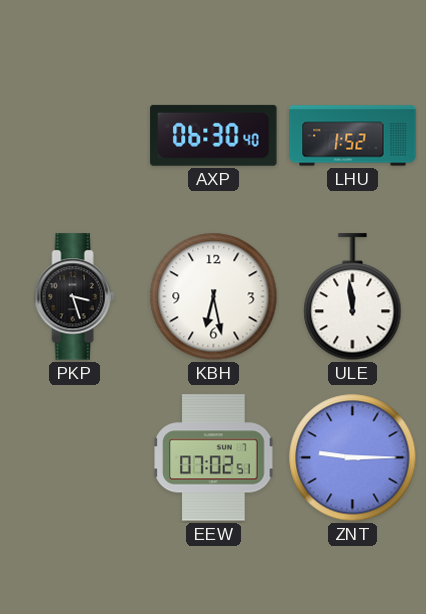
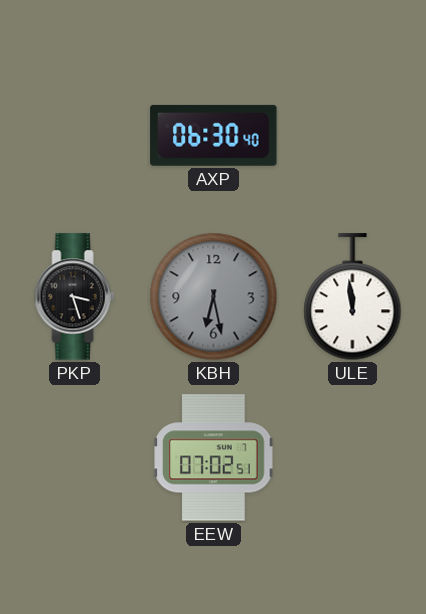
LHU: 1:52 -> none
KBH dial: white -> grey
ZNT: 9:15 -> none
